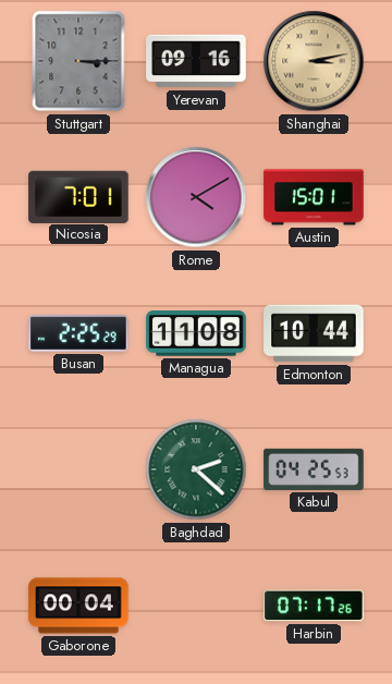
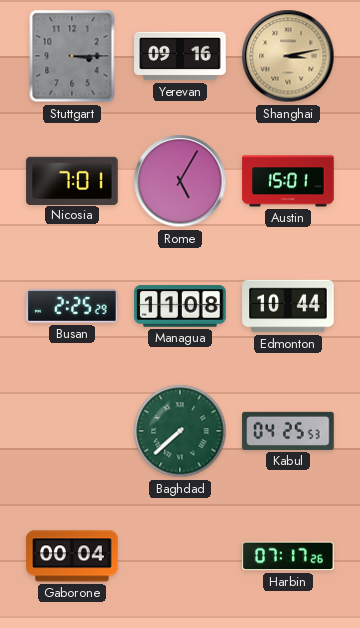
Rome: 4:10 -> 5:05
Baghdad: 2:22 -> 7:38
